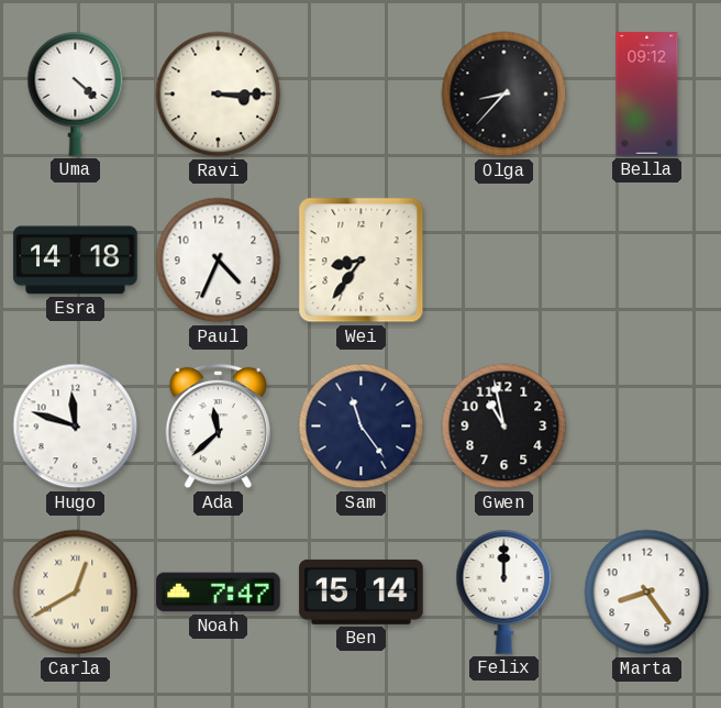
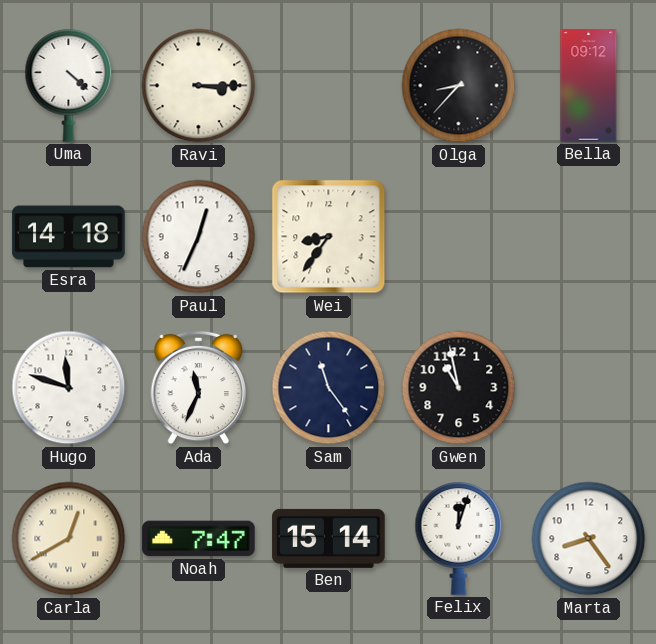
Paul: 4:34 -> 12:34
Ada: 11:38 -> 11:34
Felix: 12:00 -> 12:03
